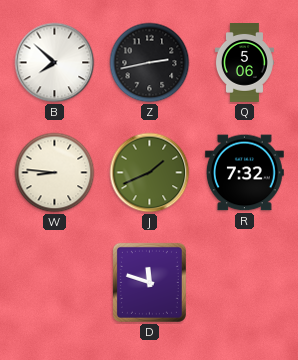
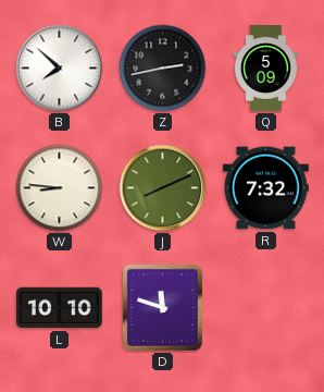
Q: 5:06 -> 5:09
J: 1:41 -> 8:11
L: none -> 10:10
